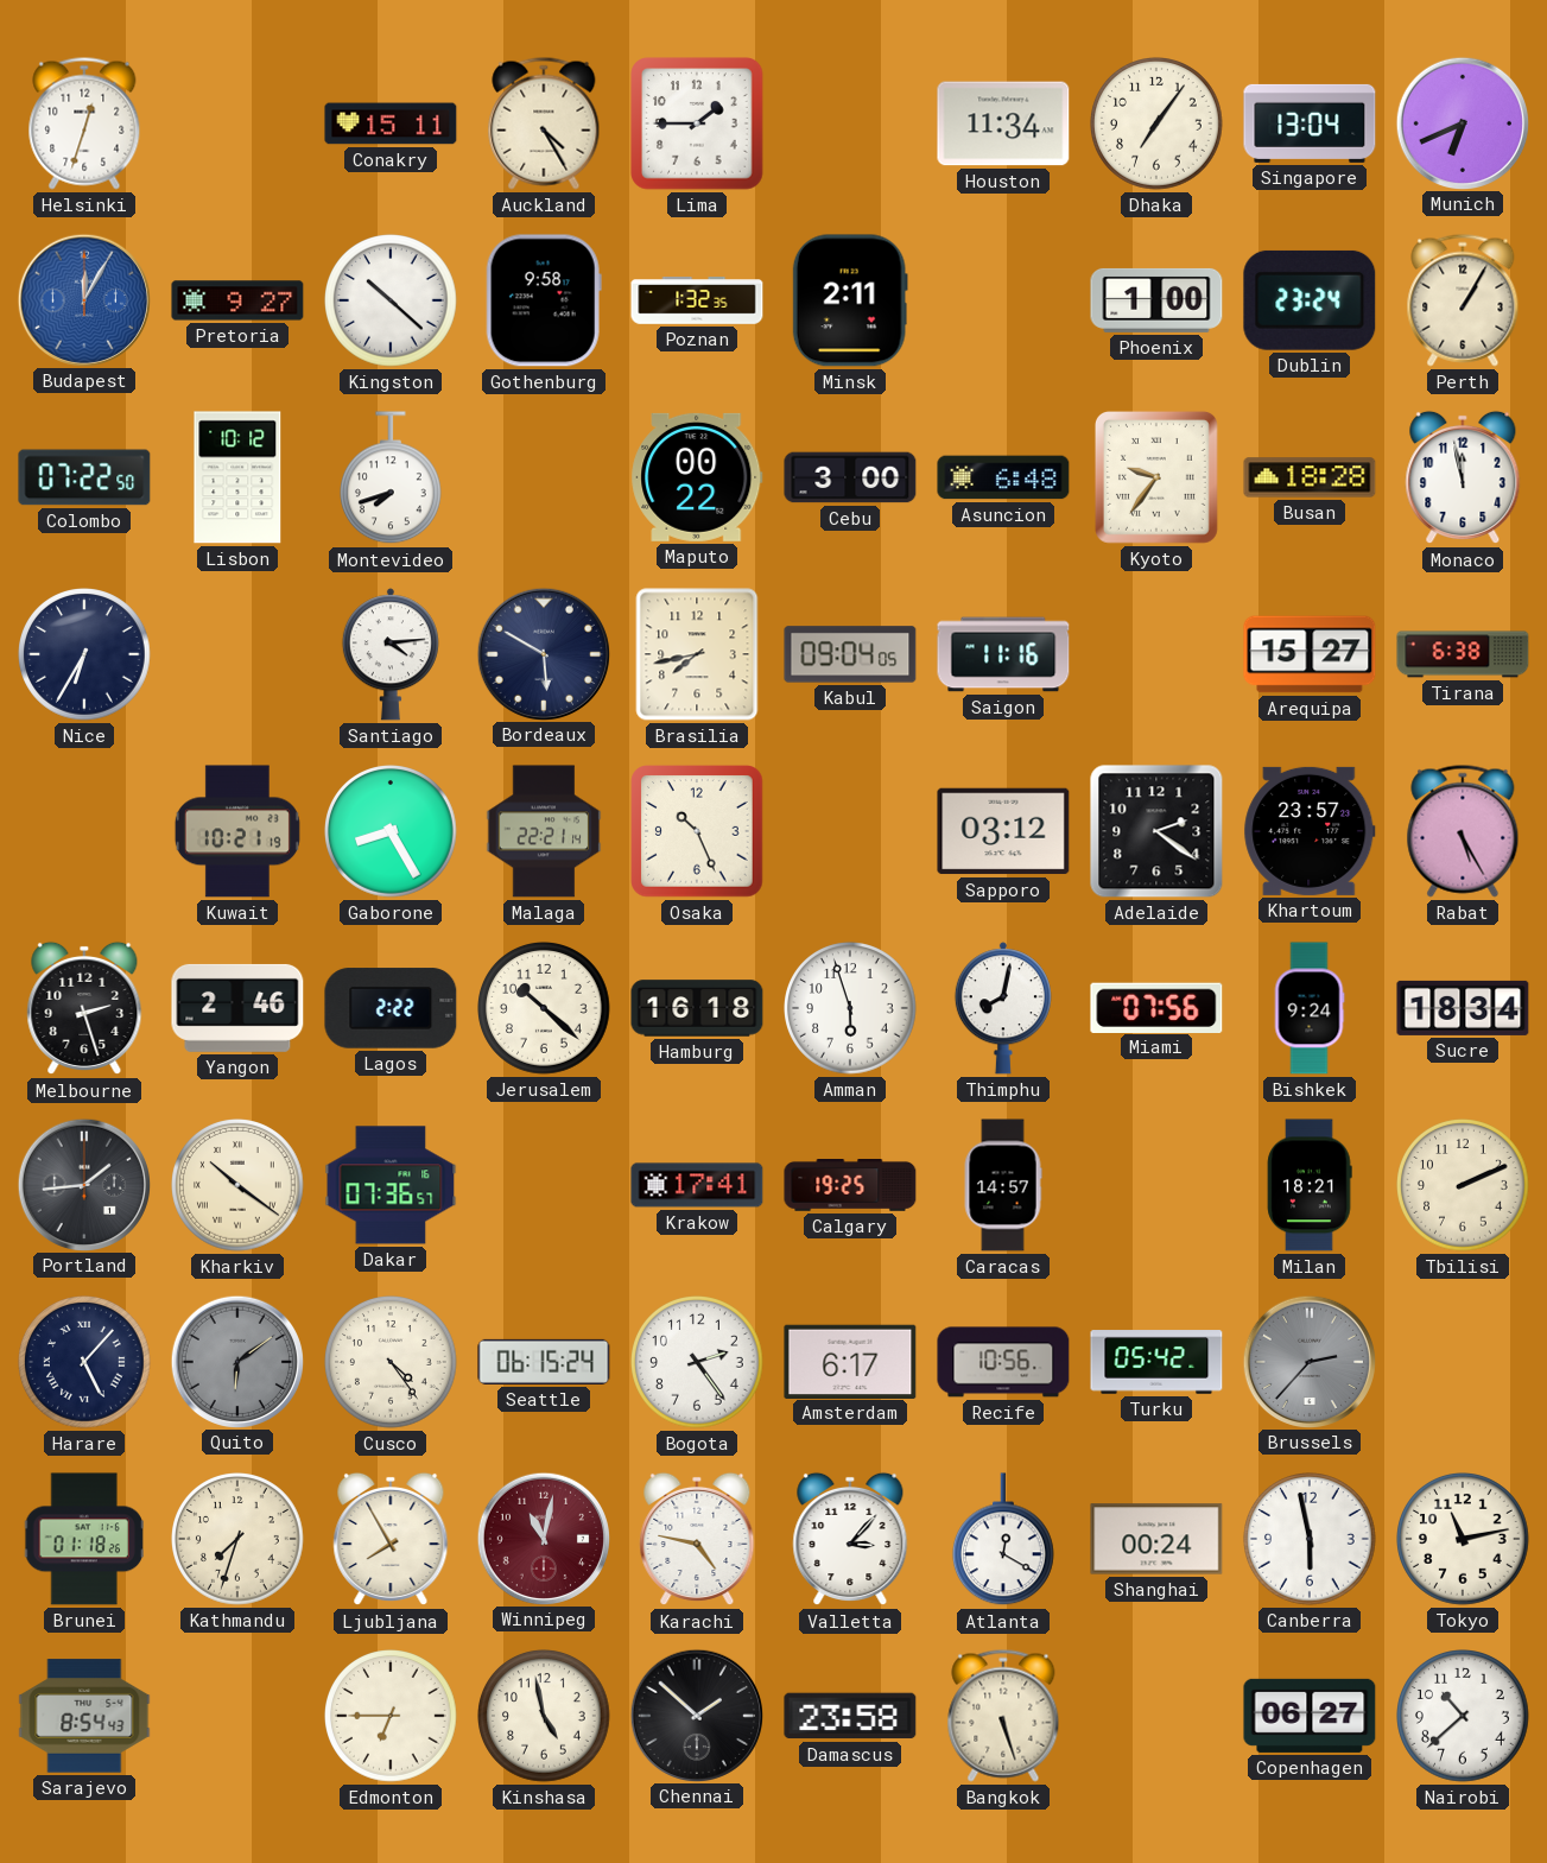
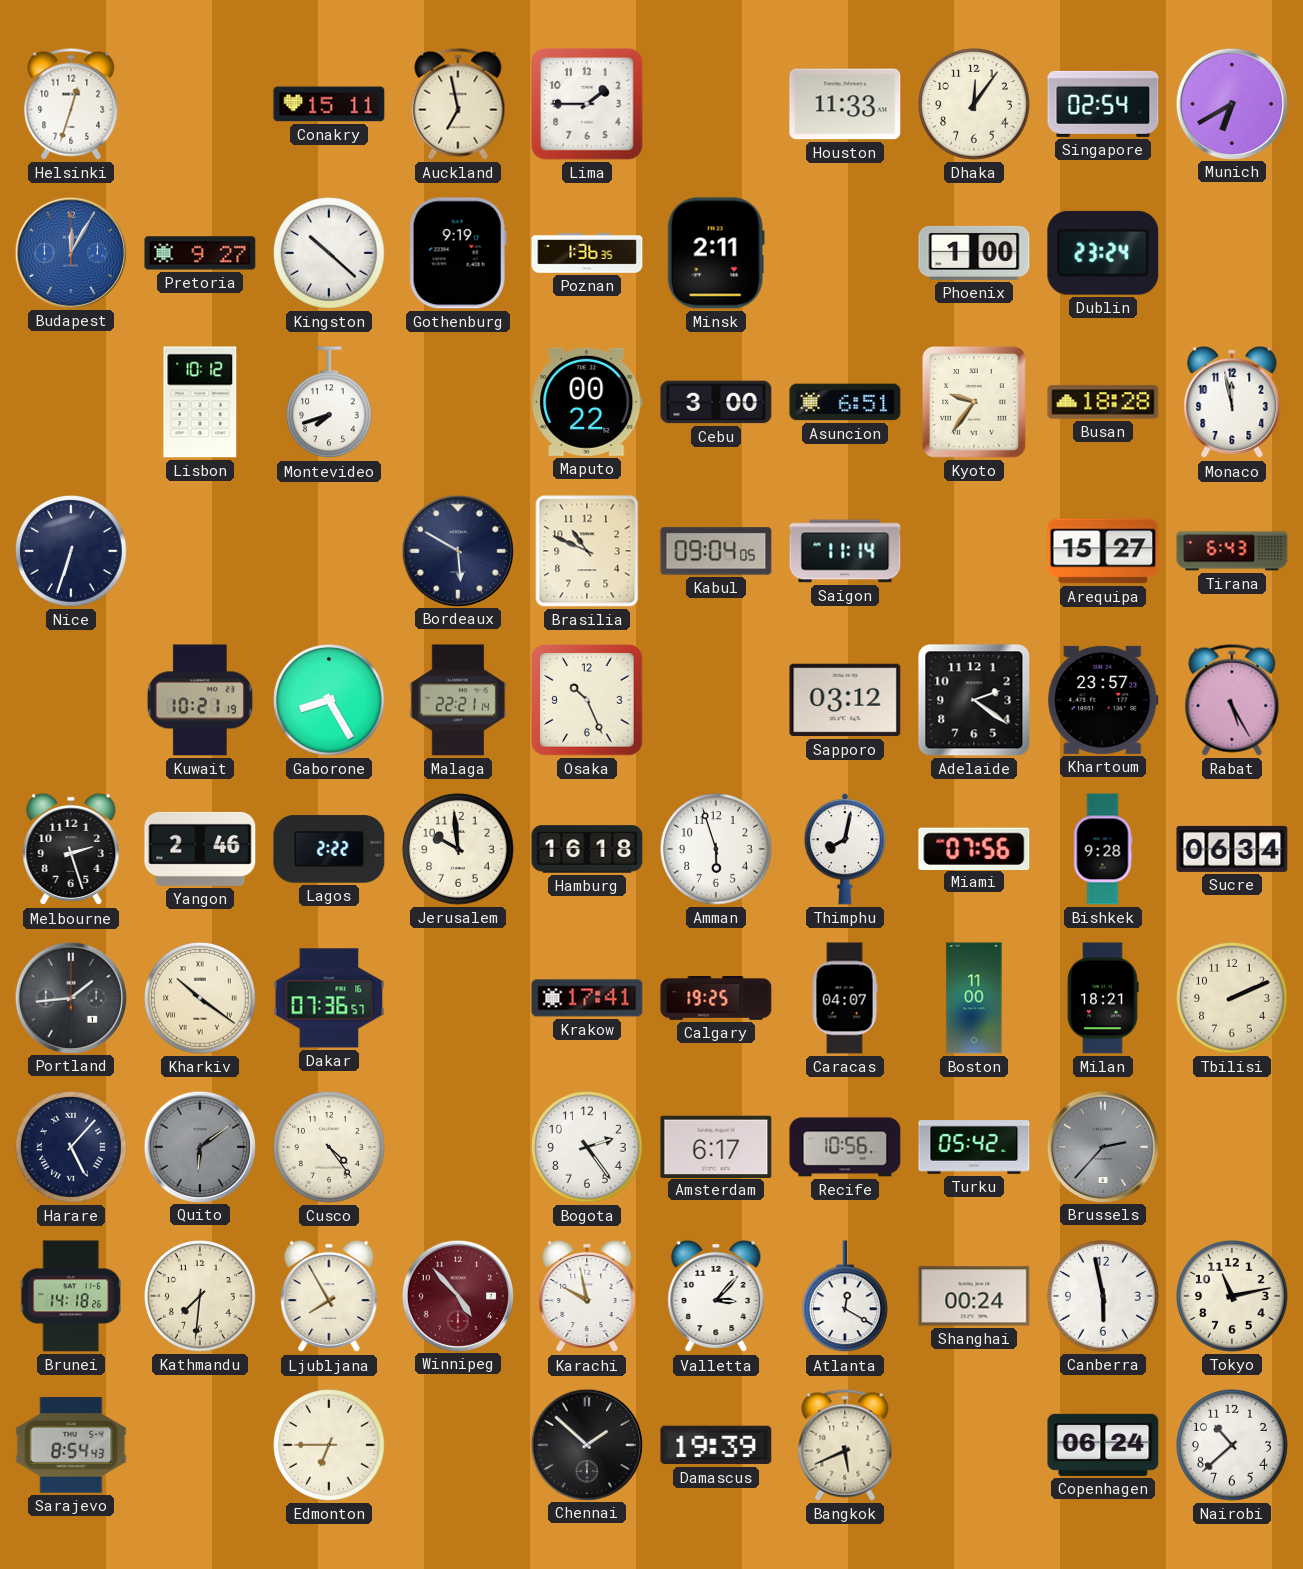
Auckland: 4:25 -> 6:58
Houston: 11:34 -> 11:33
Dhaka: 7:06 -> 12:06
Singapore: 13:04 -> 02:54
Munich: 6:41 -> 6:40
Gothenburg: 9:58 -> 9:19
Poznan: 1:32 -> 1:36
Perth: 1:05 -> none
Colombo: 07:22 -> none
Asuncion: 6:48 -> 6:51
Nice: 6:35 -> 6:33
Santiago: 4:14 -> none
Brasilia: 7:43 -> 10:49
Saigon: 11:16 -> 11:14
Tirana: 6:38 -> 6:43
Jerusalem: 10:22 -> 9:59
Bishkek: 9:24 -> 9:28
Sucre: 18:34 -> 06:34
Caracas: 14:57 -> 04:07
Boston: none -> 11:00
Seattle: 06:15 -> none
Brunei: 01:18 -> 14:18
Kathmandu: 7:33 -> 7:31
Winnipeg: 11:02 -> 4:53
Karachi: 4:47 -> 9:58
Kinshasa: 4:58 -> none
Damascus: 23:58 -> 19:39
Bangkok: 5:27 -> 5:41
Copenhagen: 06:27 -> 06:24
